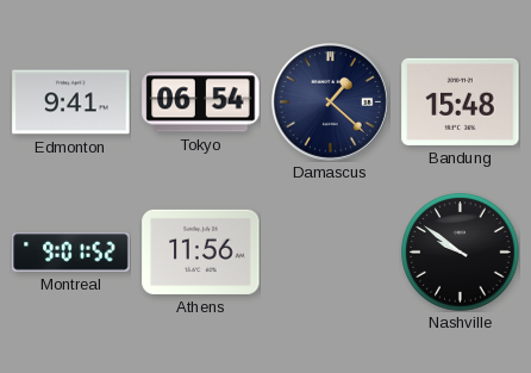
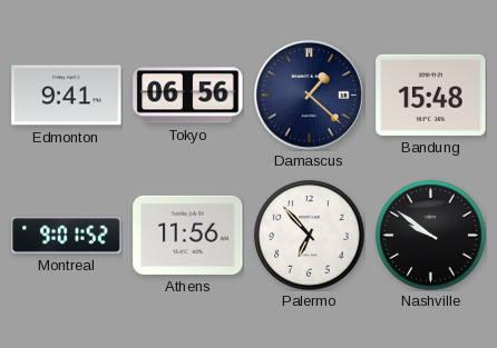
Tokyo: 06:54 -> 06:56
Palermo: none -> 6:53
